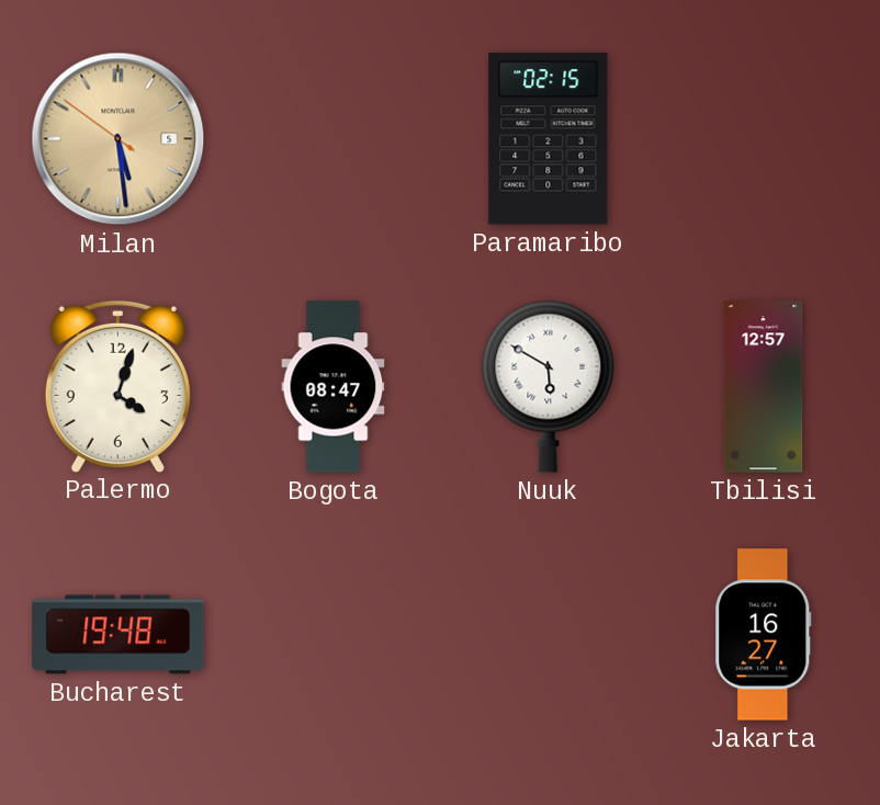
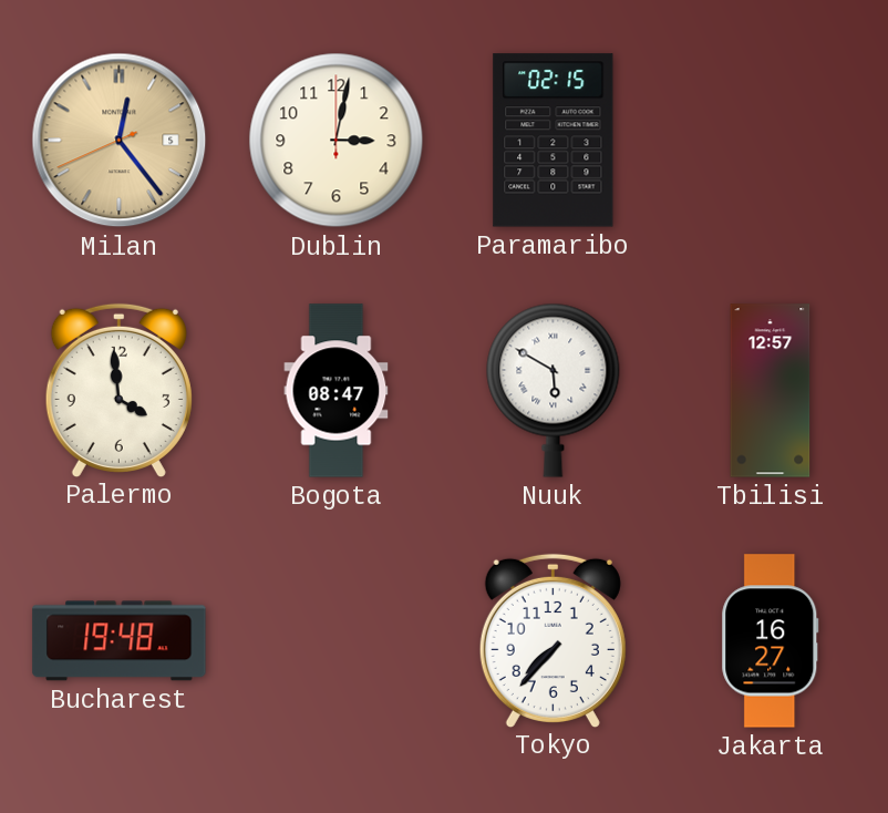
Milan: 5:28 -> 12:23
Dublin: none -> 3:02
Palermo: 4:03 -> 3:59
Tokyo: none -> 7:37
